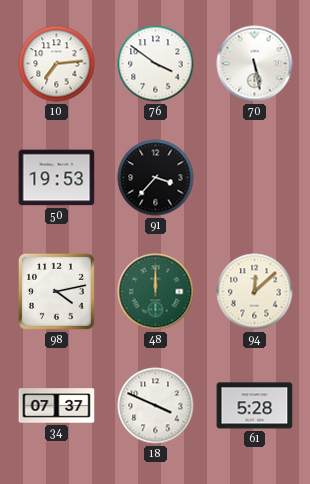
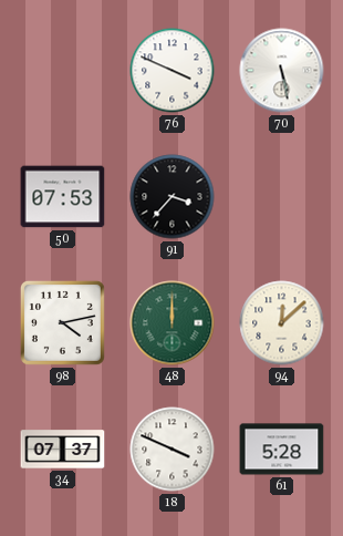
10: 7:14 -> none
76: 3:51 -> 3:49
50: 19:53 -> 07:53
